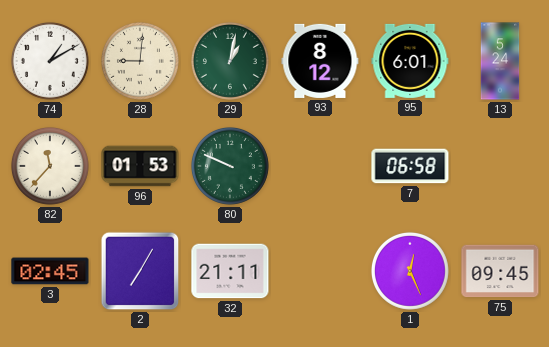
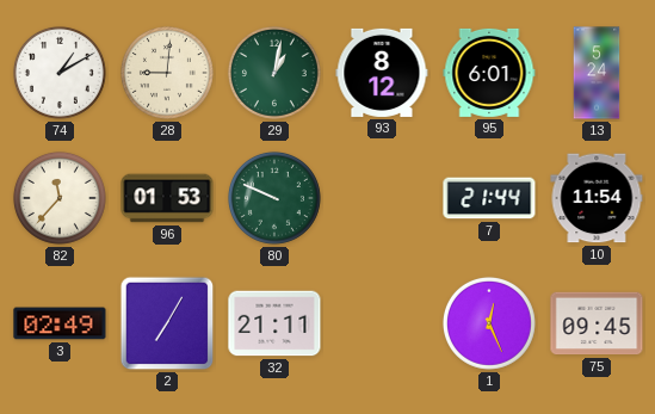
7: 06:58 -> 21:44
10: none -> 11:54
3: 02:45 -> 02:49
